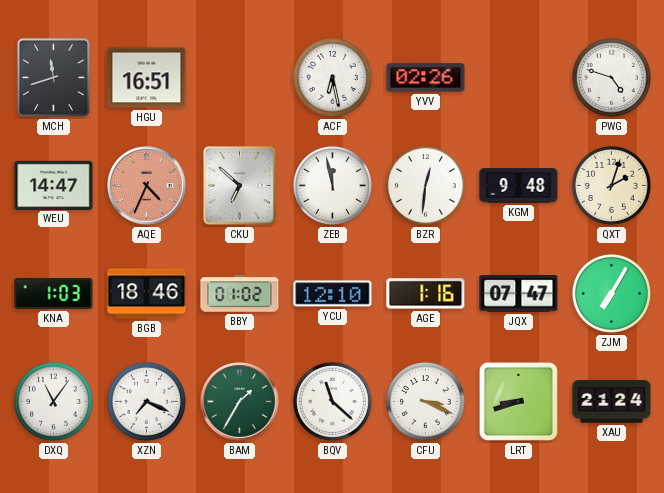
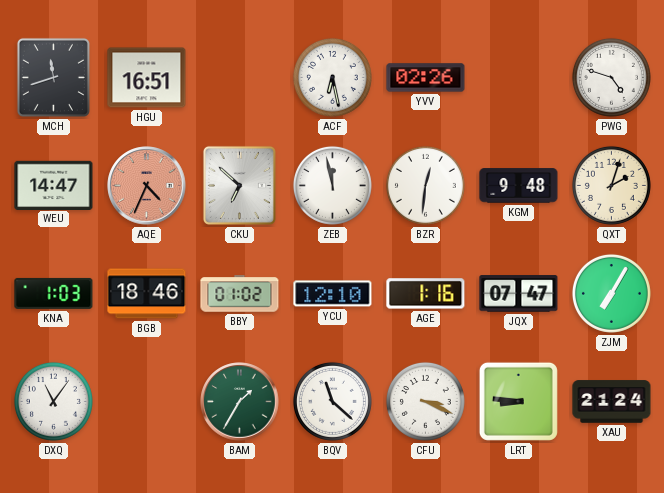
XZN: 7:19 -> none
LRT: 8:42 -> 8:46
